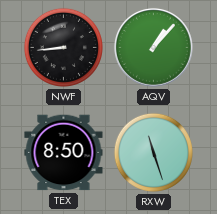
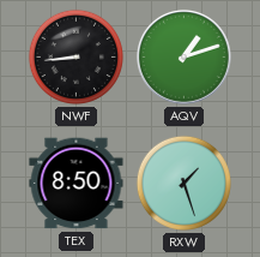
AQV: 1:07 -> 1:12
RXW: 11:27 -> 1:27
